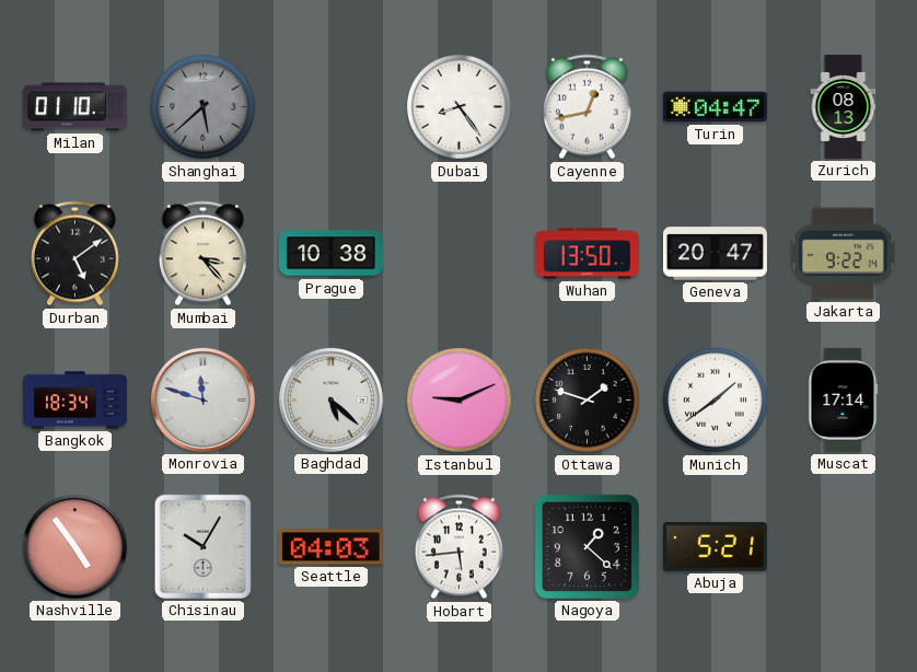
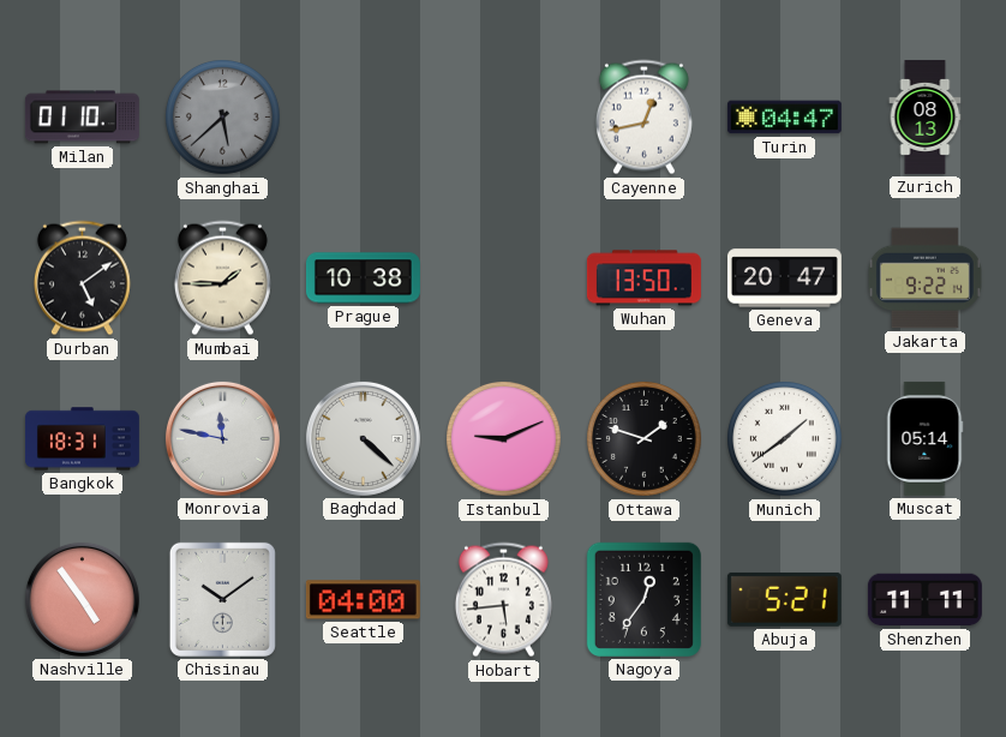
Dubai: 8:24 -> none
Mumbai: 3:23 -> 1:45
Bangkok: 18:34 -> 18:31
Monrovia: 11:48 -> 11:47
Baghdad: 5:22 -> 4:22
Muscat: 17:14 -> 05:14
Chisinau: 10:05 -> 10:09
Seattle: 04:03 -> 04:00
Nagoya: 1:22 -> 12:36
Shenzhen: none -> 11:11
